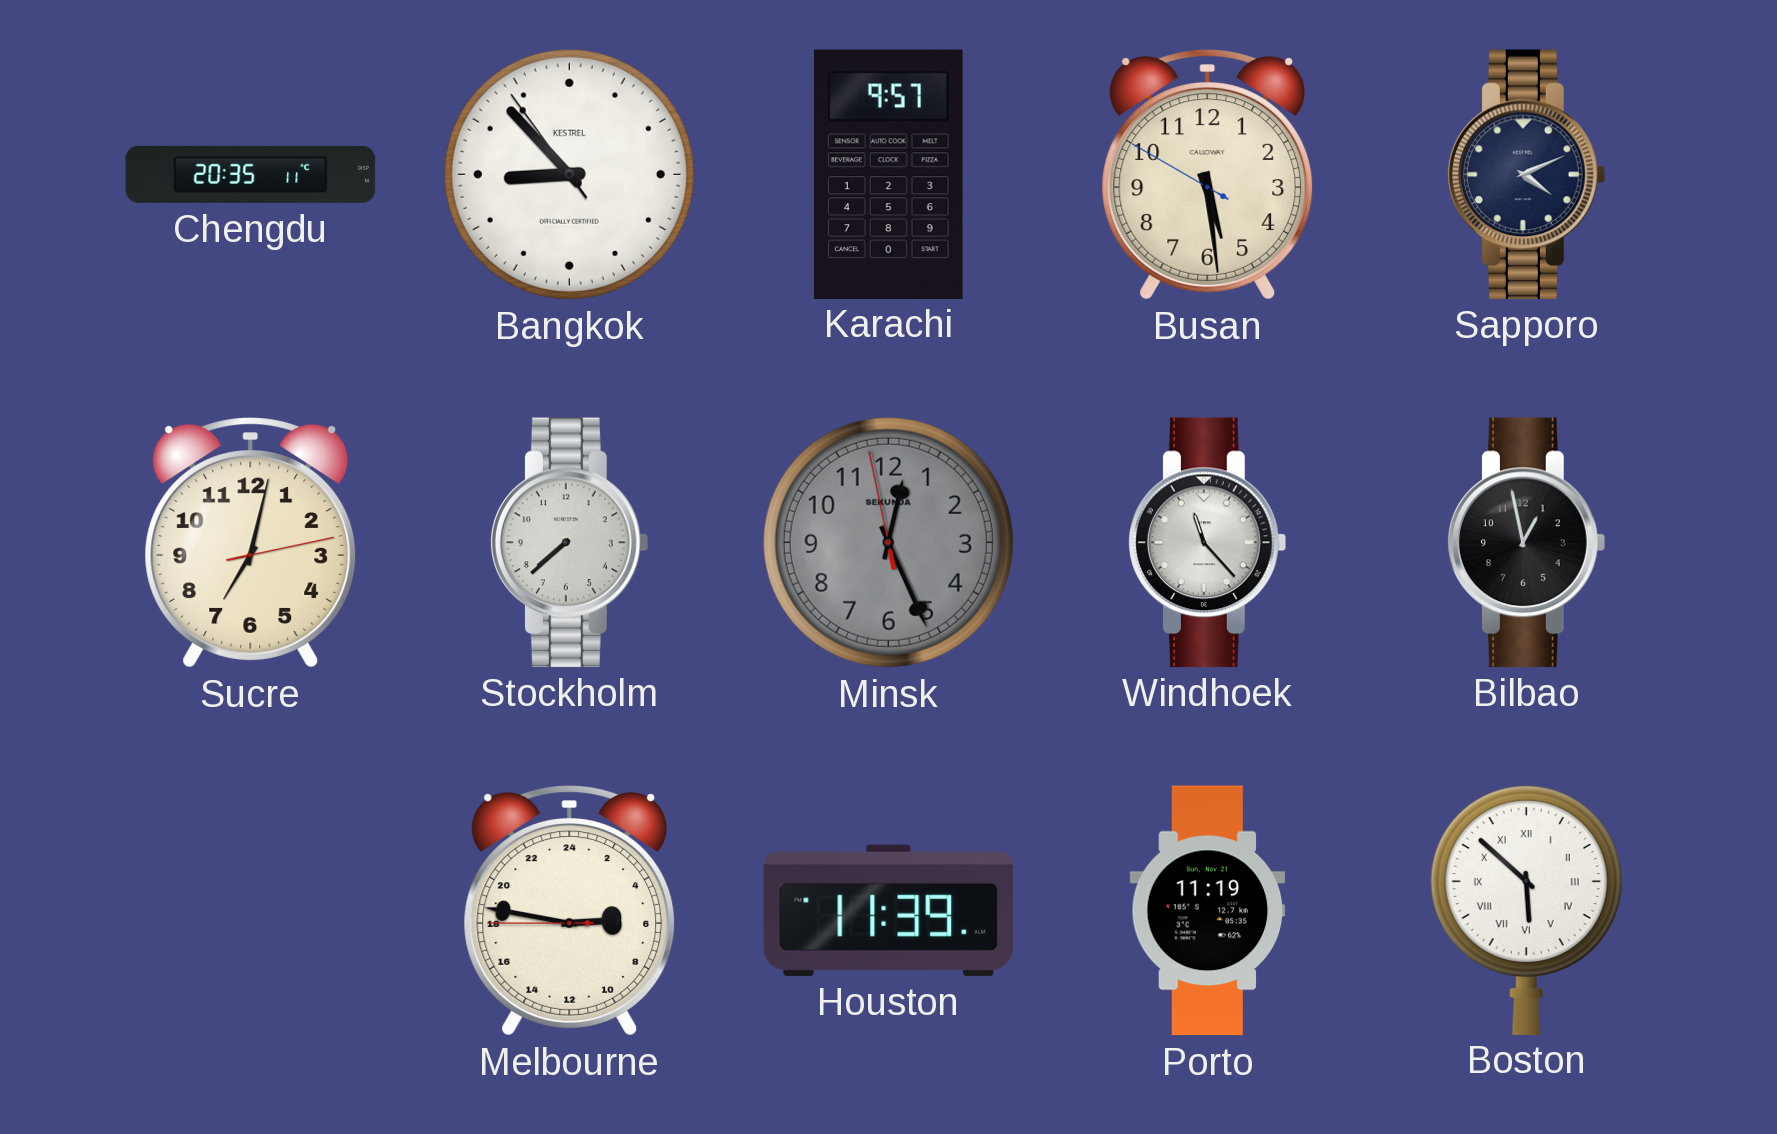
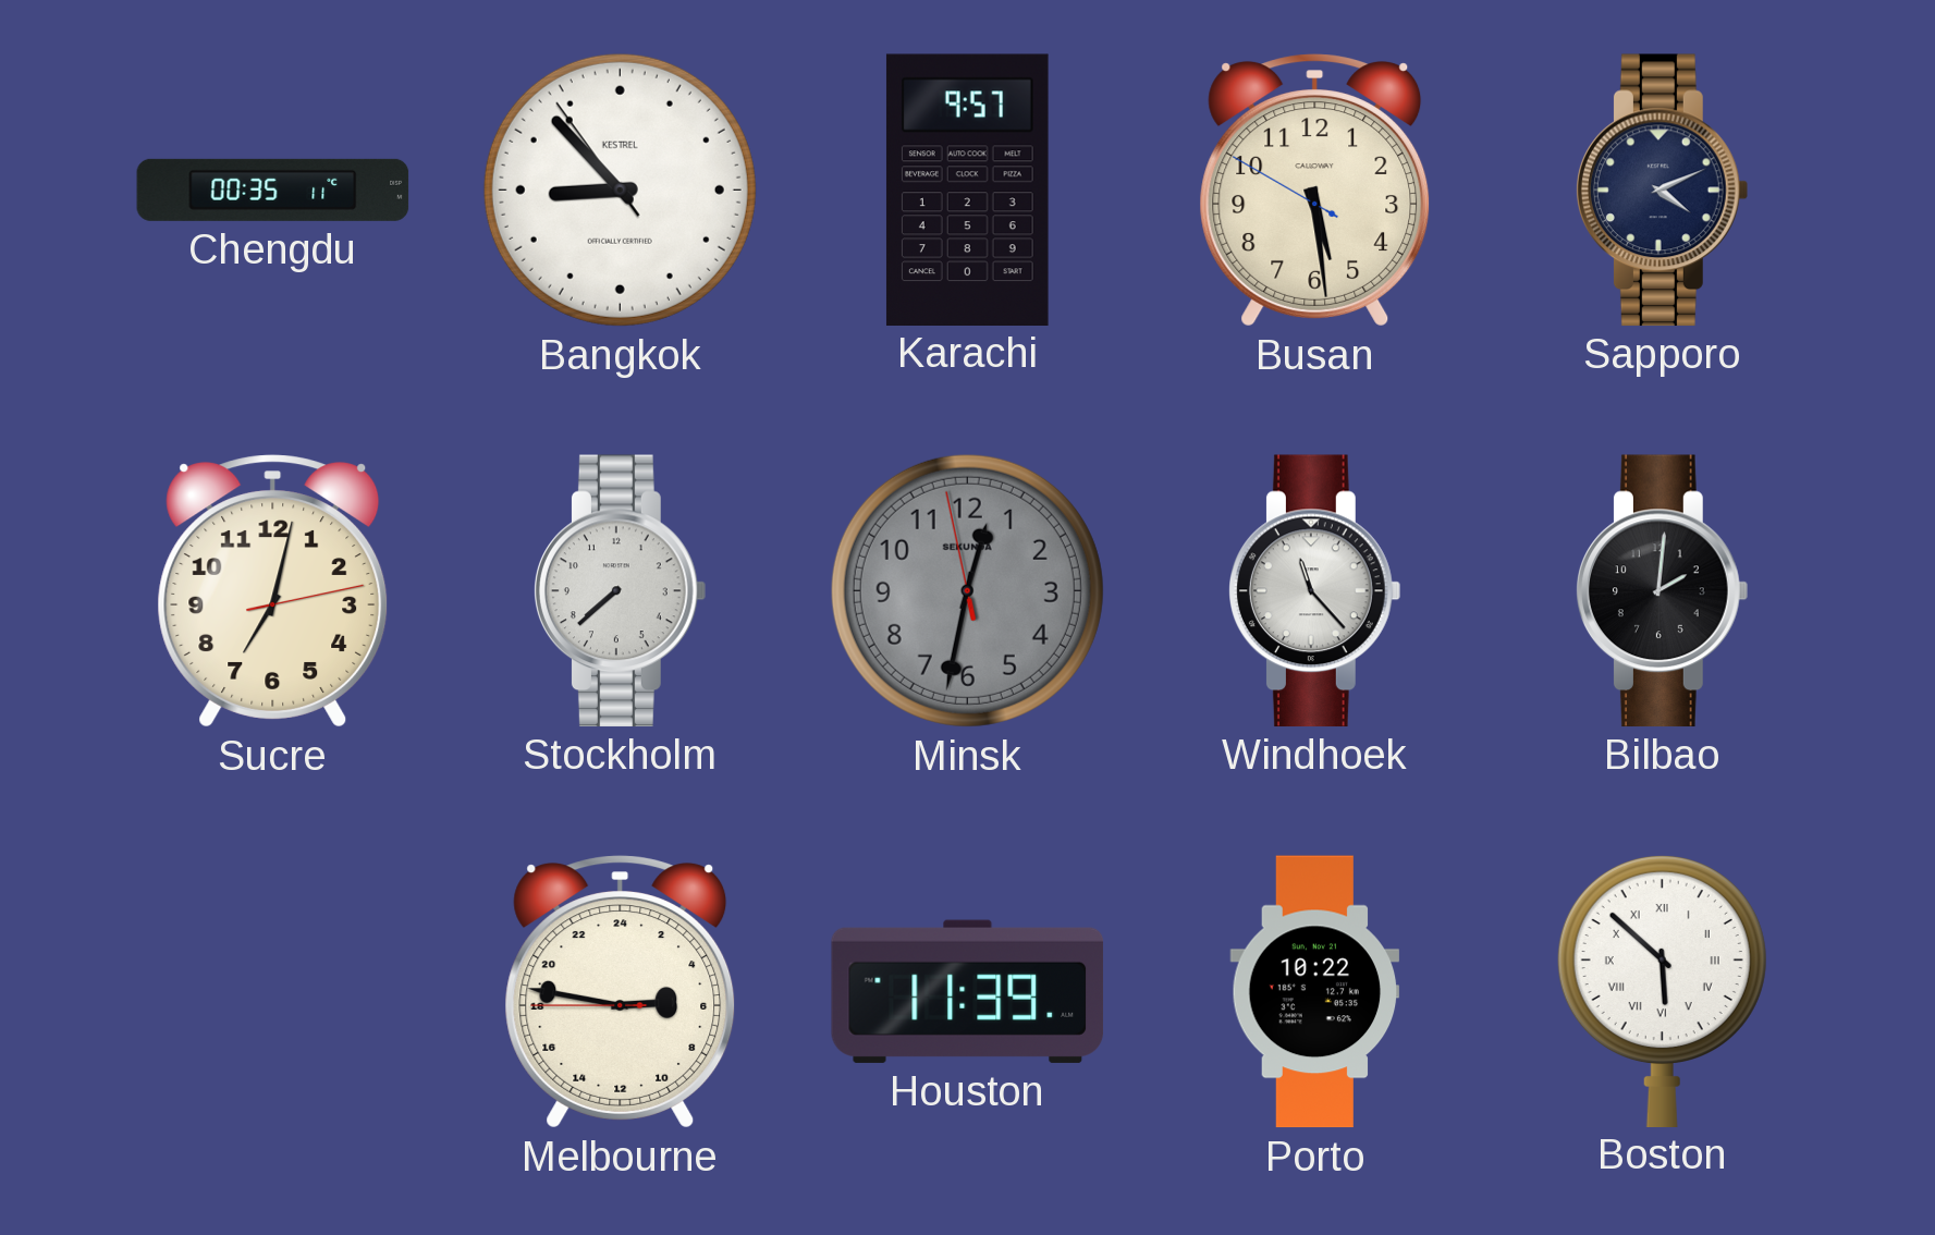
Chengdu: 20:35 -> 00:35
Minsk: 12:25 -> 12:31
Bilbao: 12:58 -> 2:01
Porto: 11:19 -> 10:22
